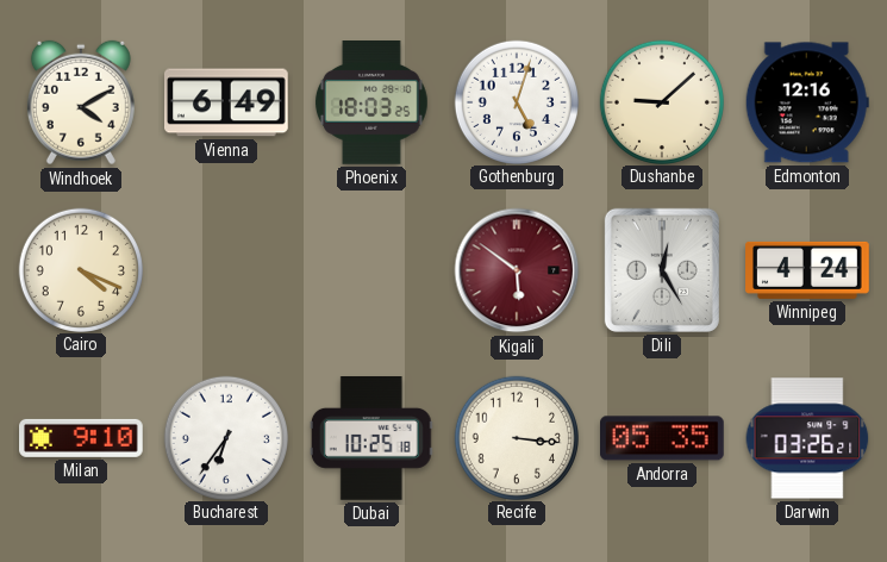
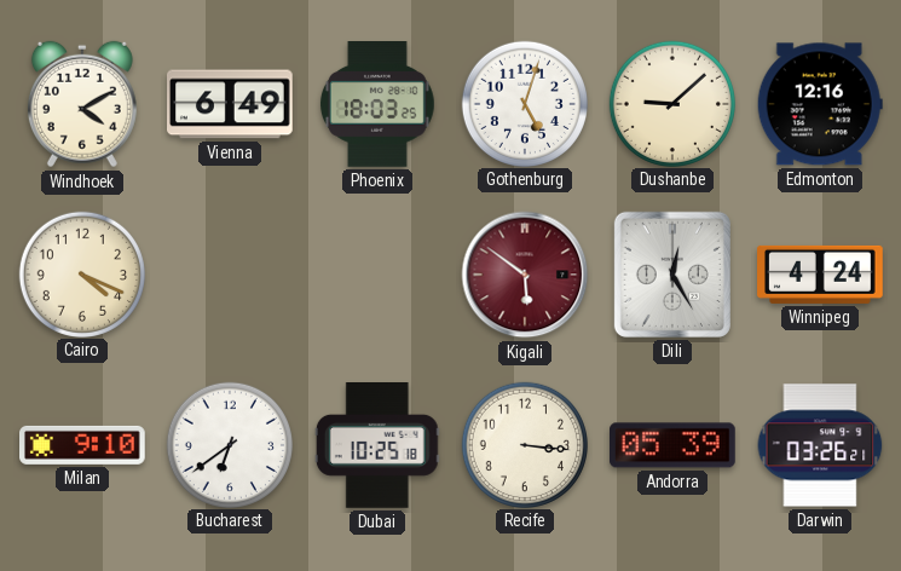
Bucharest: 6:36 -> 6:39
Andorra: 05:35 -> 05:39
